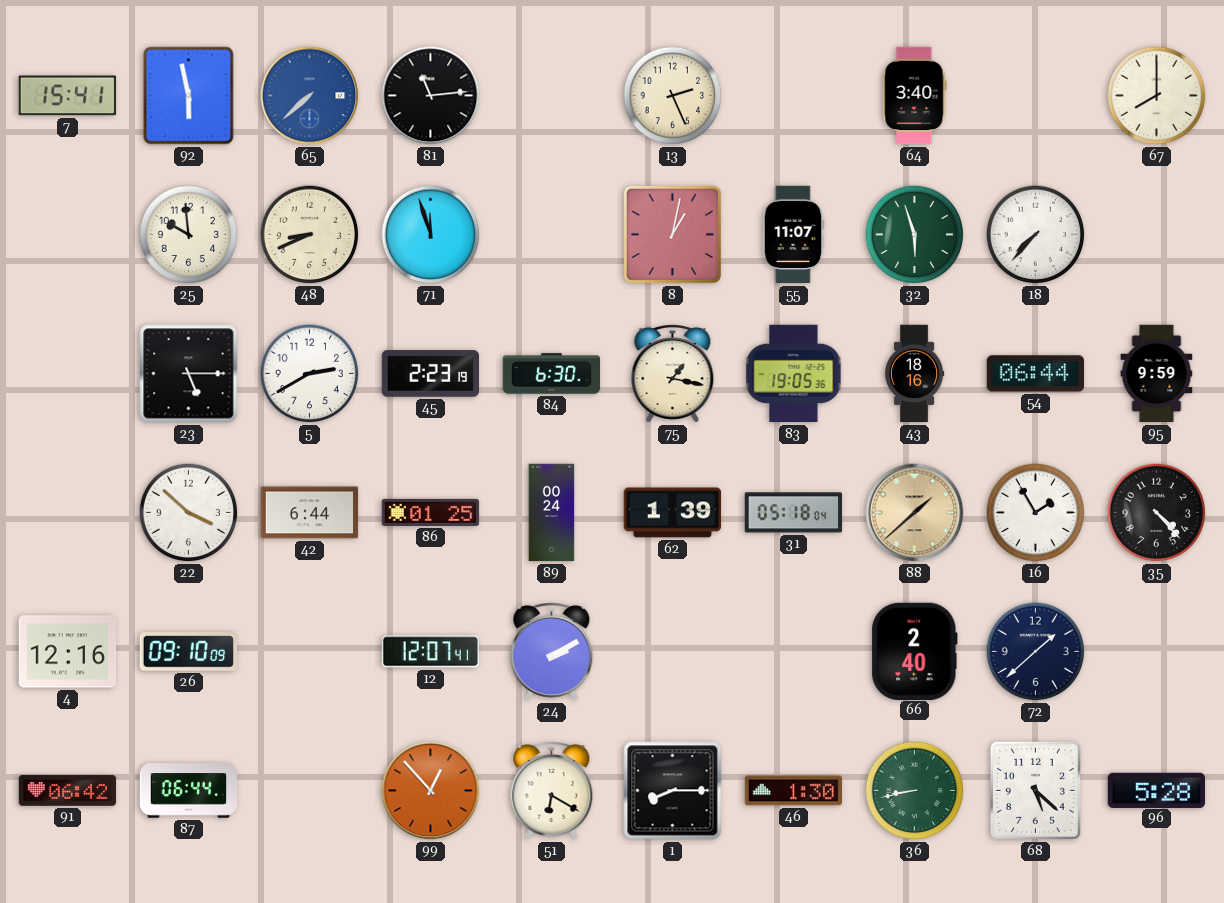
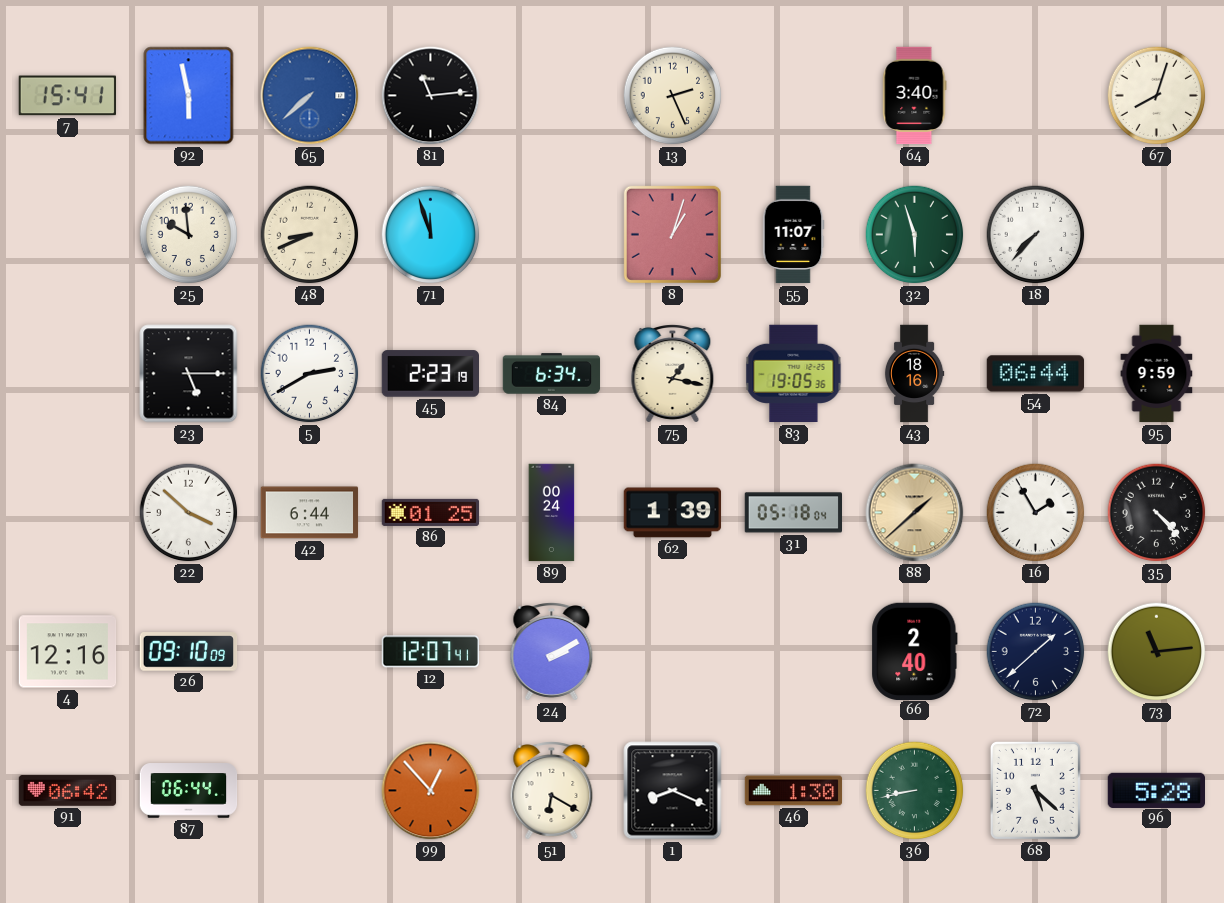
67: 8:00 -> 8:03
8: 1:02 -> 1:03
84: 6:30 -> 6:34
73: none -> 11:14
1: 8:15 -> 8:19
